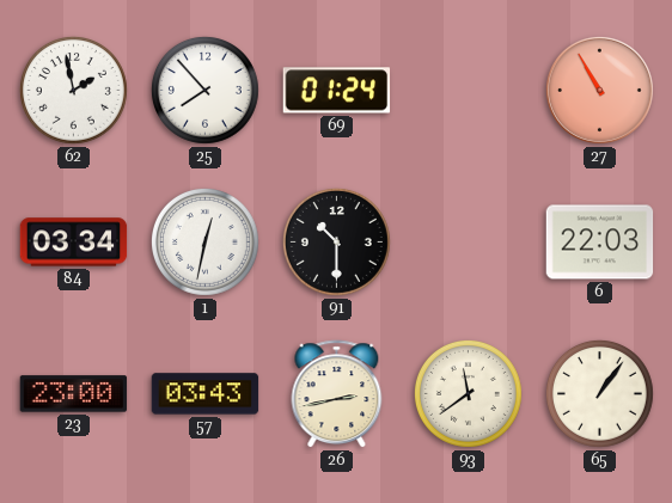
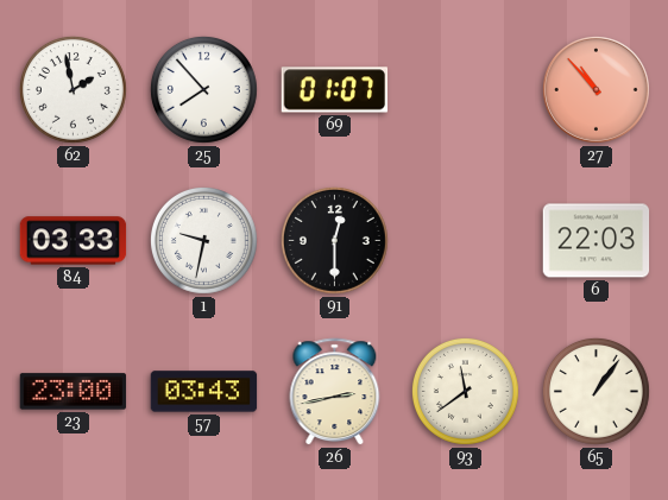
69: 01:24 -> 01:07
27: 10:55 -> 10:53
84: 03:34 -> 03:33
1: 12:32 -> 9:32
91: 10:30 -> 12:30
